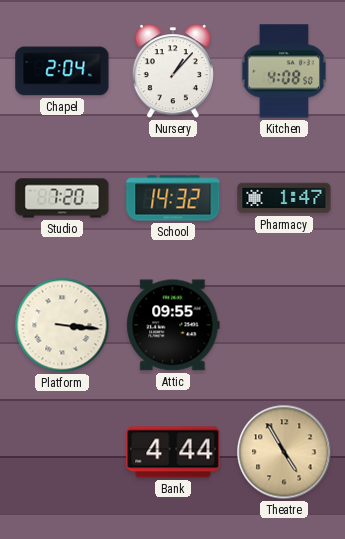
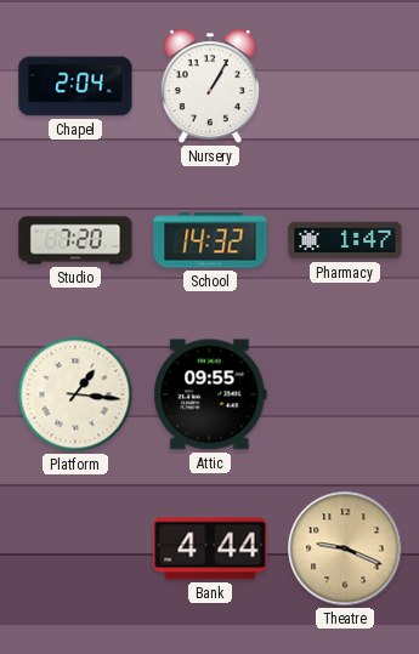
Nursery: 1:07 -> 1:05
Kitchen: 4:08 -> none
Platform: 3:16 -> 1:16
Theatre: 4:55 -> 9:19
